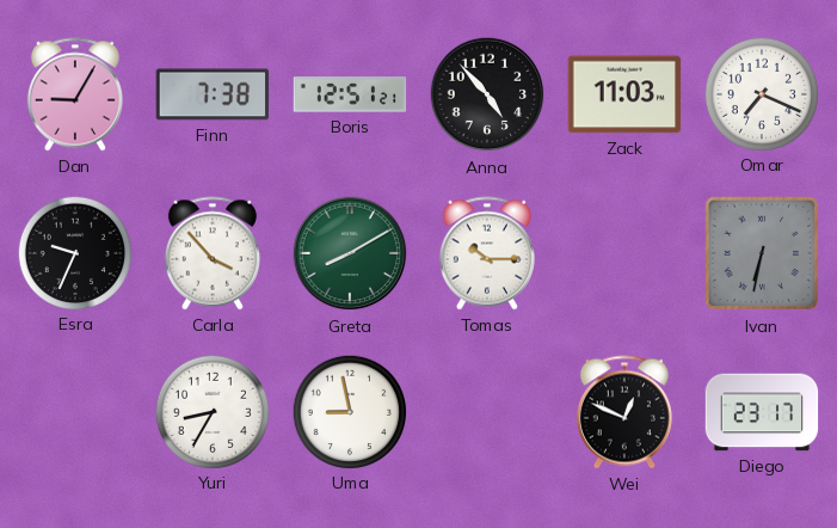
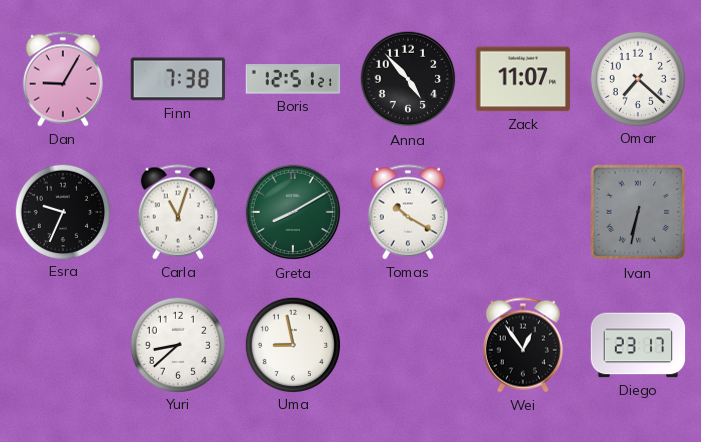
Zack: 11:03 -> 11:07
Omar: 7:19 -> 7:22
Carla: 3:53 -> 11:03
Tomas: 10:15 -> 10:20
Yuri: 8:35 -> 8:38
Wei: 12:49 -> 12:54
